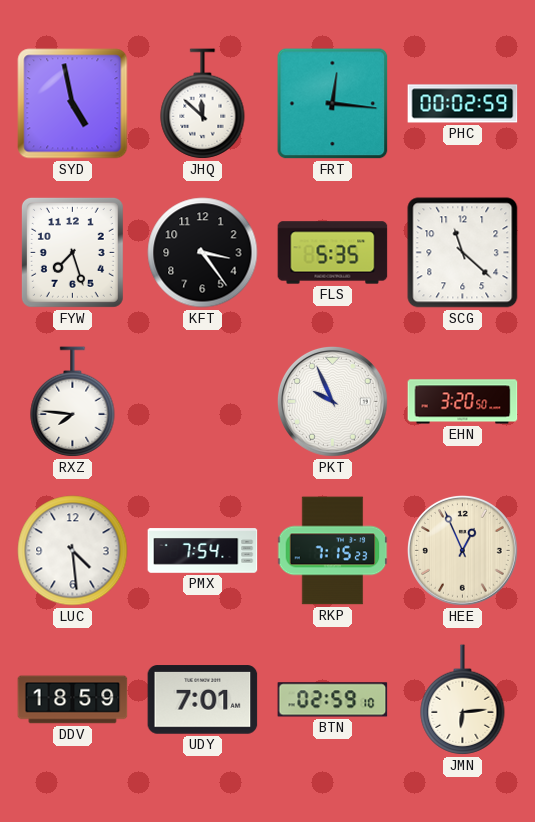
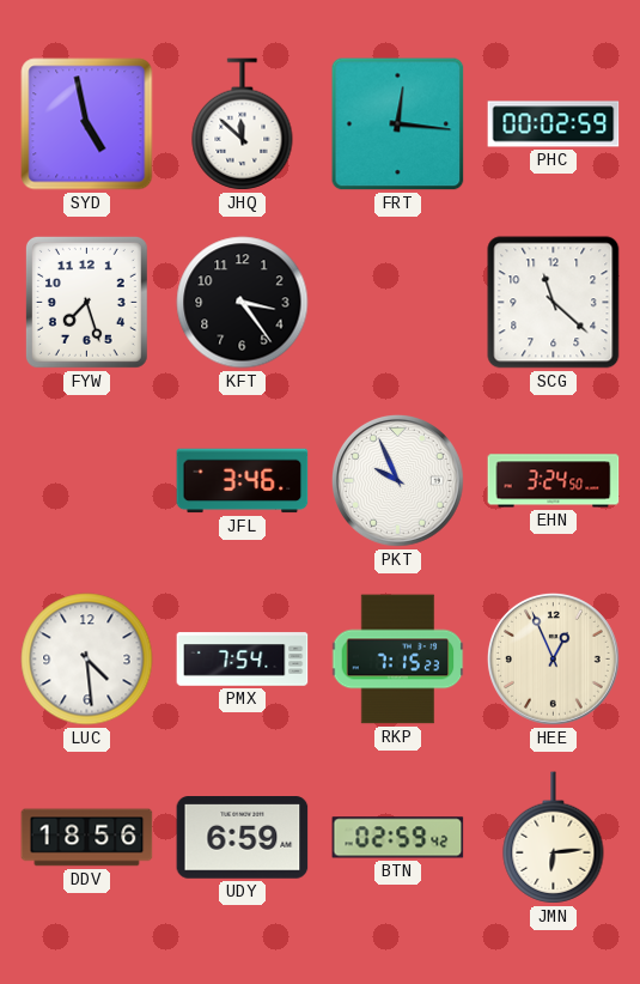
FLS: 5:35 -> none
RXZ: 7:46 -> none
JFL: none -> 3:46
EHN: 3:20 -> 3:24
DDV: 18:59 -> 18:56
UDY: 7:01 -> 6:59
BTN: 02:59:10 -> 02:59:42
